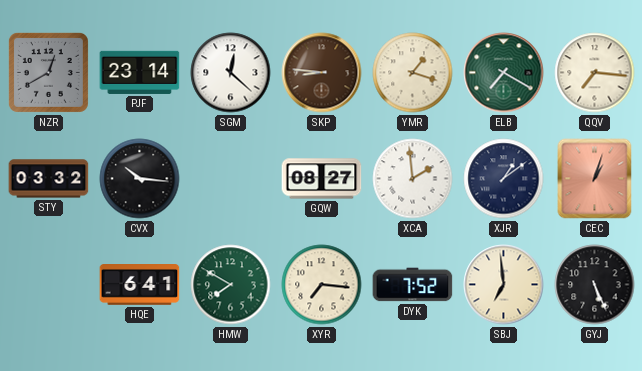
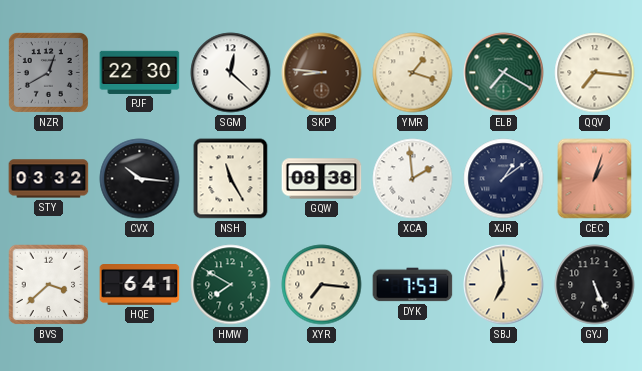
PJF: 23:14 -> 22:30
NSH: none -> 11:25
GQW: 08:27 -> 08:38
BVS: none -> 3:38
DYK: 7:52 -> 7:53
